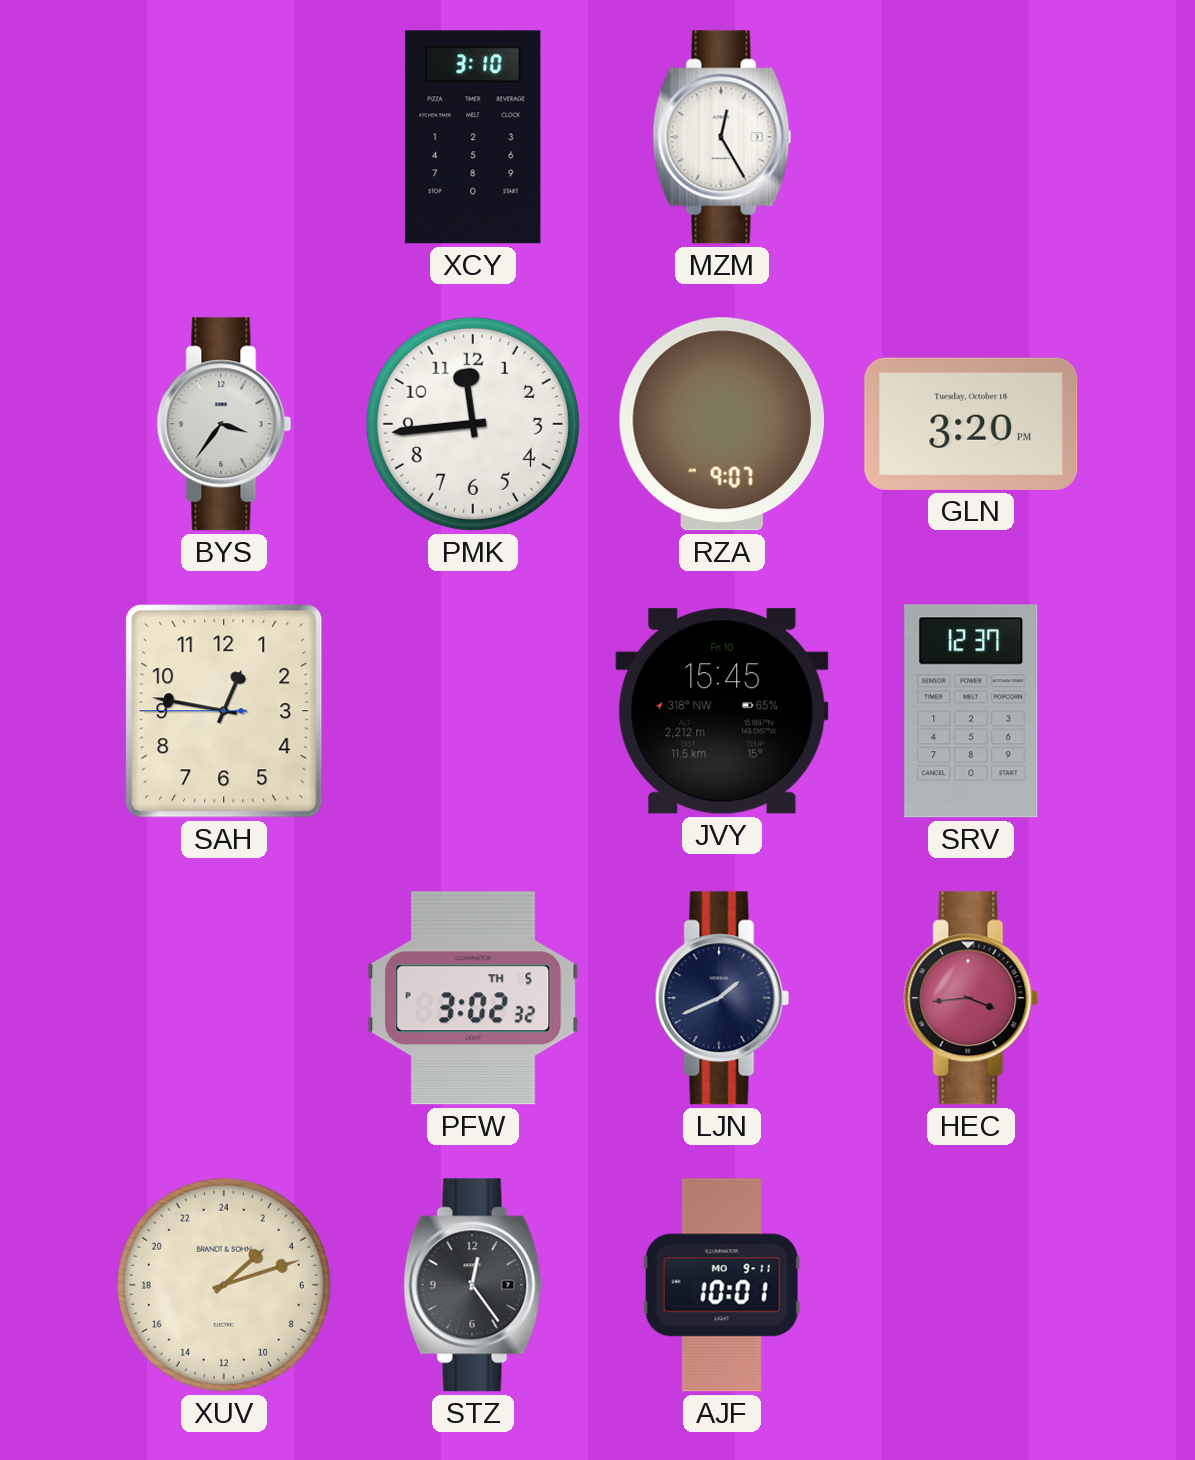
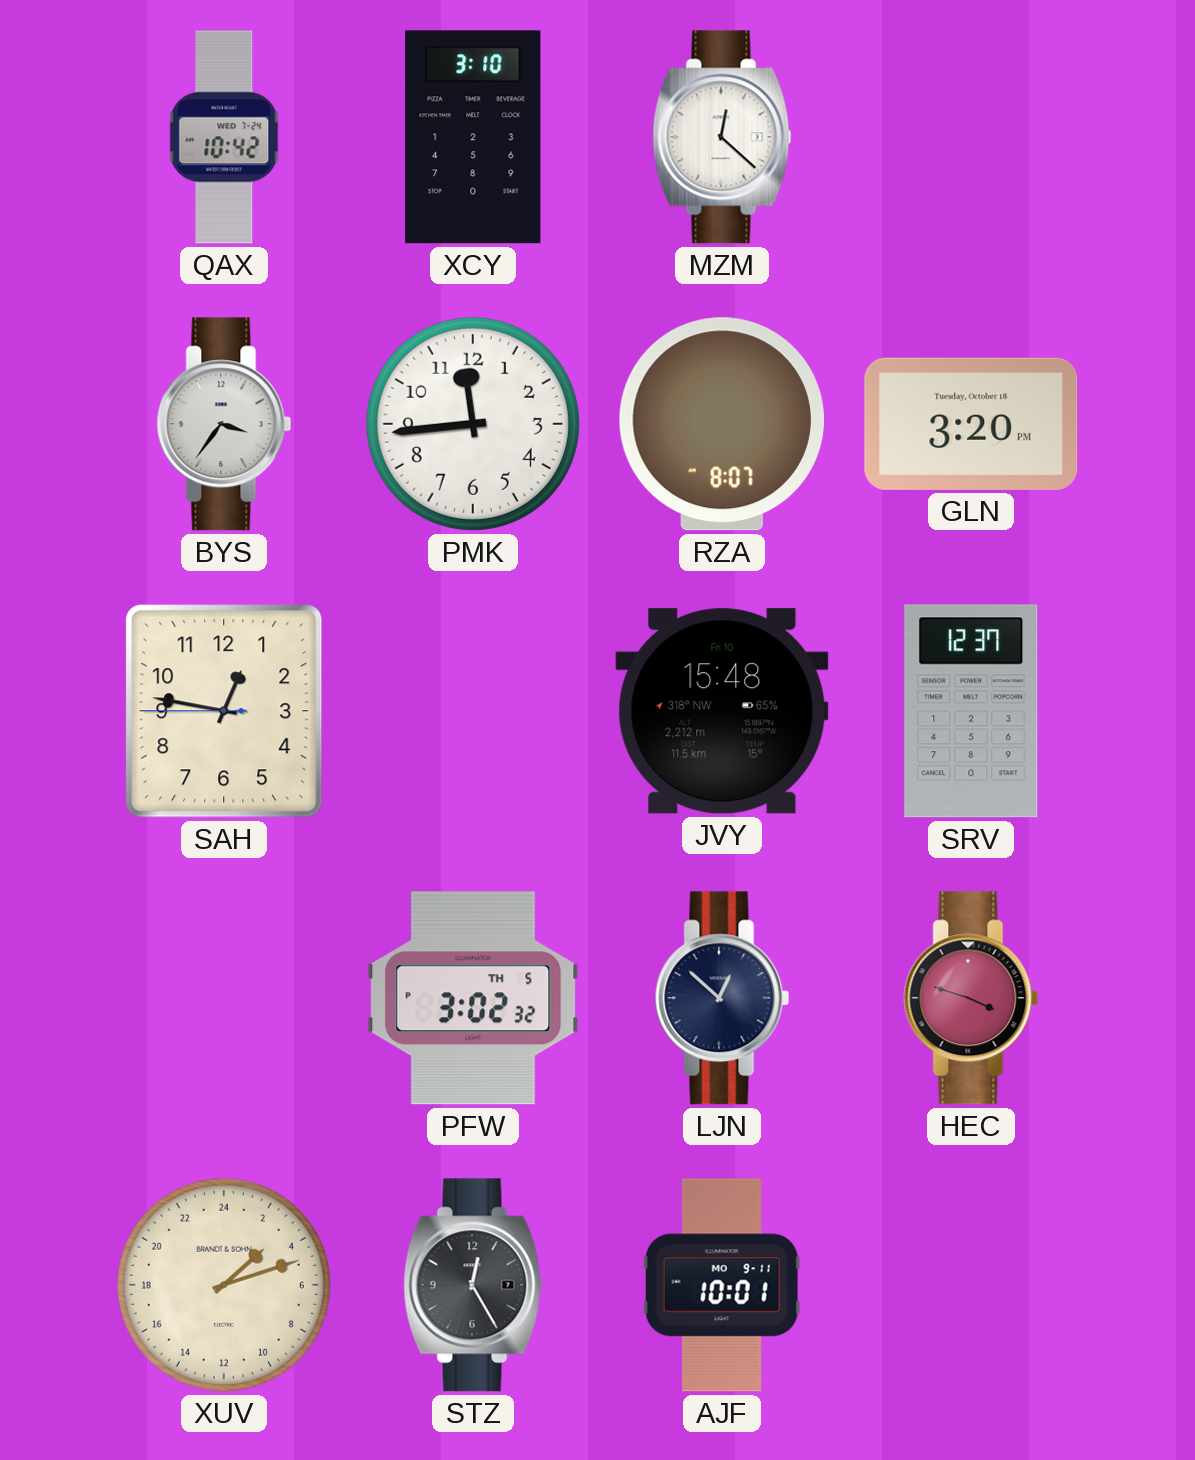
QAX: none -> 10:42
MZM: 12:25 -> 12:22
RZA: 9:07 -> 8:07
JVY: 15:45 -> 15:48
LJN: 1:41 -> 12:52
HEC: 3:44 -> 3:48
STZ: 12:24 -> 12:25
